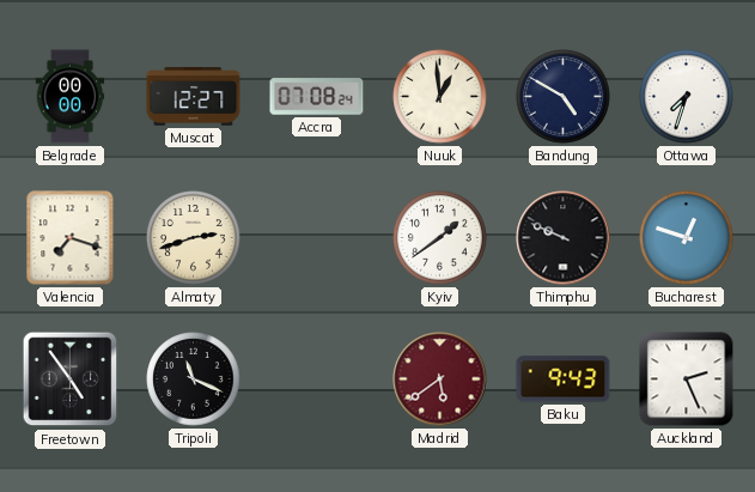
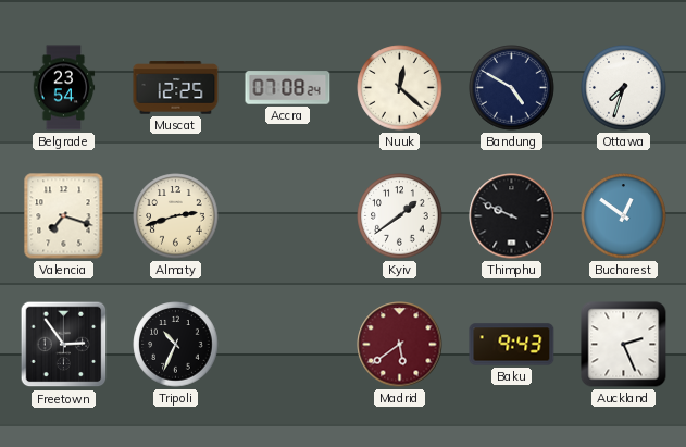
Belgrade: 00:00 -> 23:54
Muscat: 12:27 -> 12:25
Nuuk: 12:59 -> 12:22
Bucharest: 12:48 -> 12:51
Freetown: 4:54 -> 2:54
Tripoli: 11:19 -> 10:34
